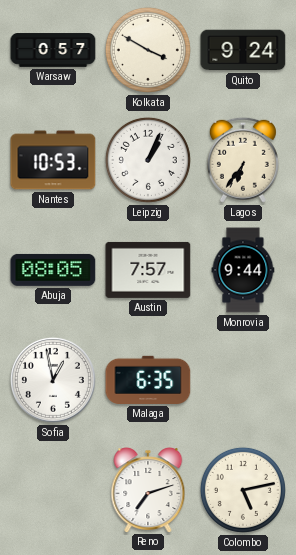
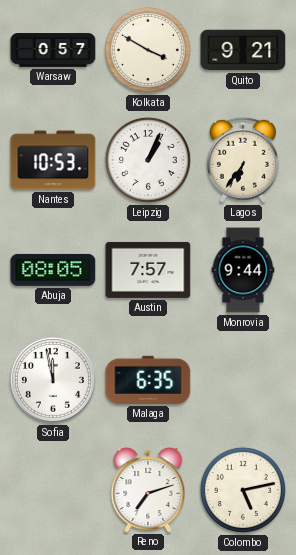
Quito: 9:24 -> 9:21
Sofia: 12:58 -> 11:58
